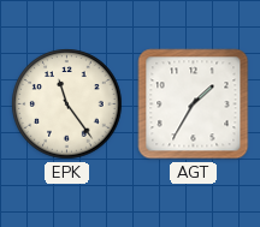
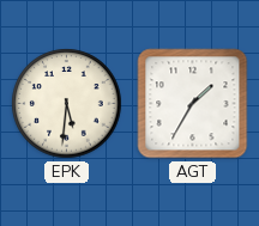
EPK: 11:24 -> 5:31
